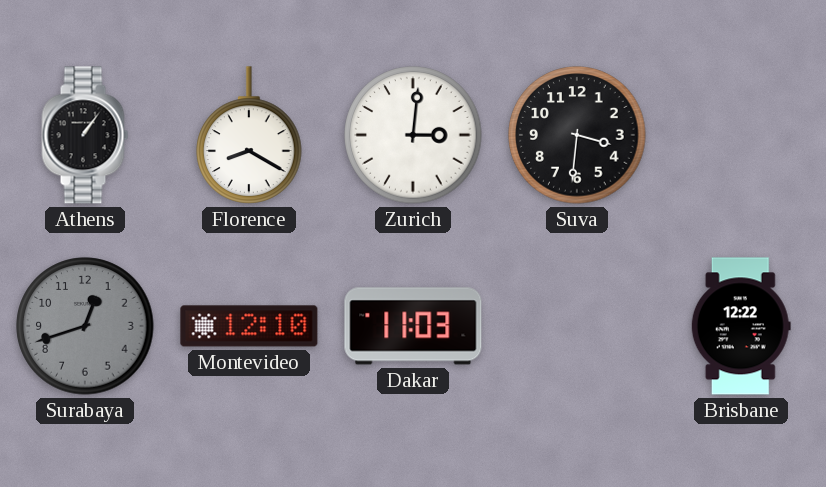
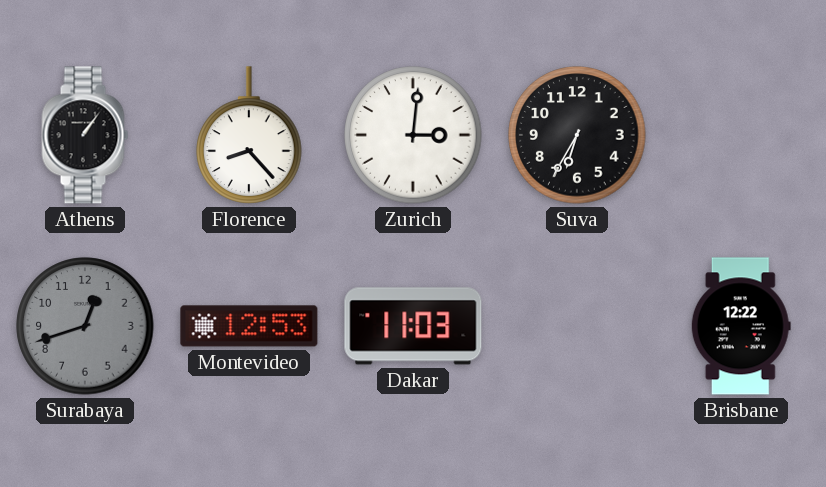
Florence: 8:20 -> 8:23
Suva: 3:31 -> 6:35
Montevideo: 12:10 -> 12:53
